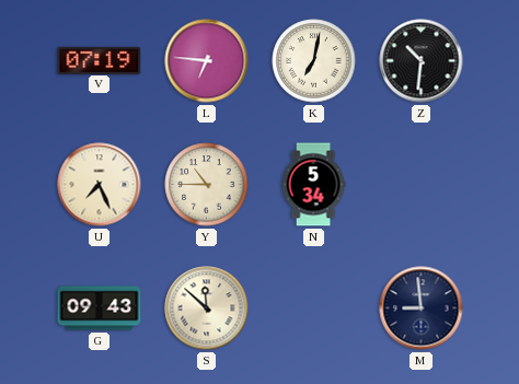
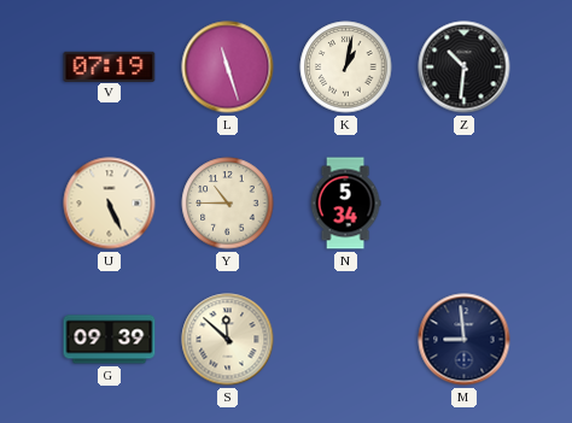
L: 6:46 -> 11:27
K: 7:02 -> 1:02
U: 7:26 -> 5:26
G: 09:43 -> 09:39
